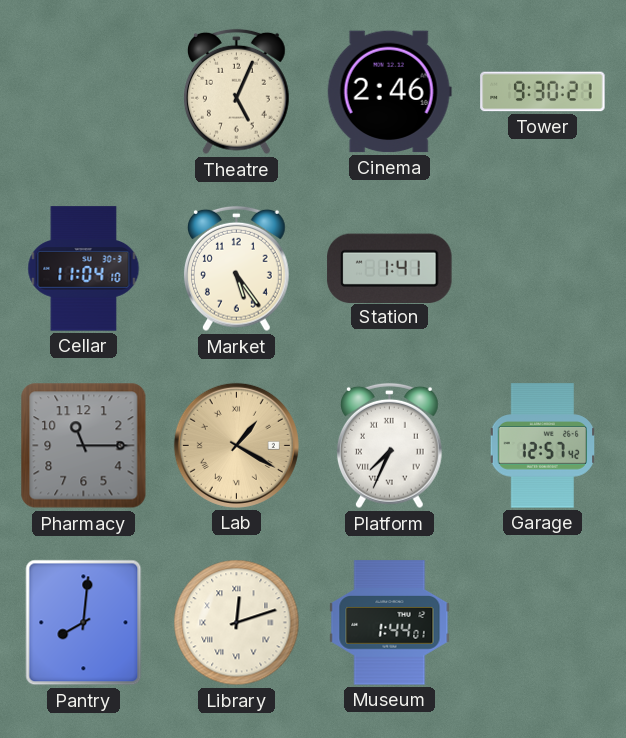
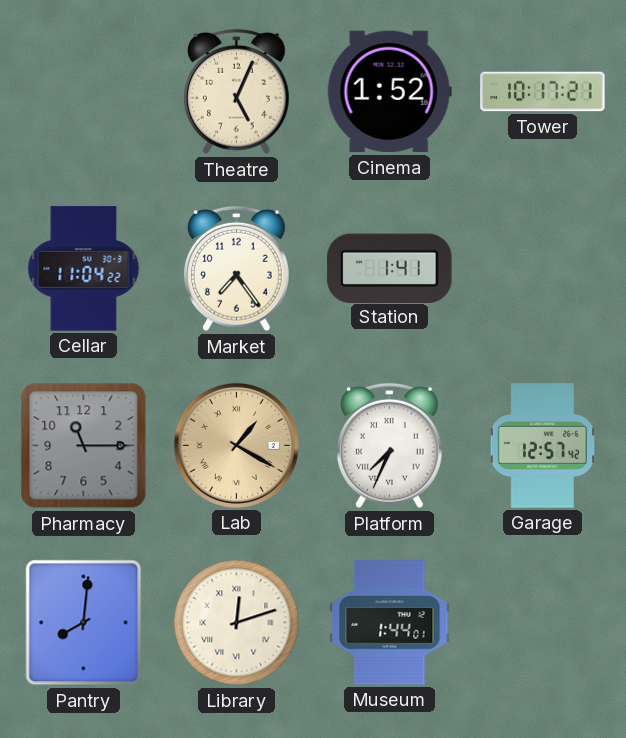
Cinema: 2:46 -> 1:52
Tower: 9:30 -> 10:17
Cellar: 11:04:10 -> 11:04:22
Market: 5:24 -> 7:24
